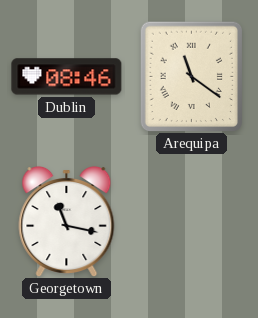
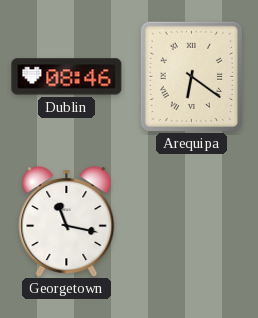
Arequipa: 11:21 -> 6:21
